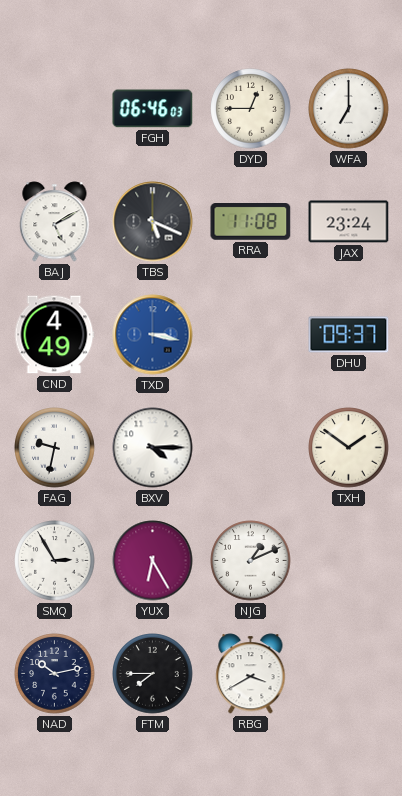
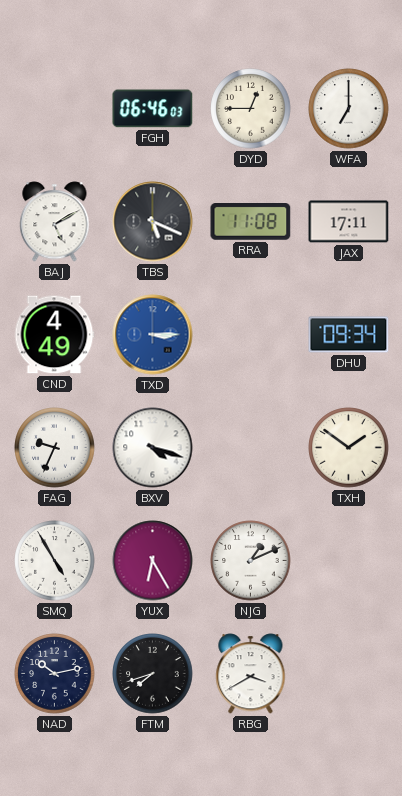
JAX: 23:24 -> 17:11
TXD: 3:17 -> 3:15
DHU: 09:37 -> 09:34
FAG: 9:32 -> 9:34
BXV: 4:15 -> 4:18
SMQ: 2:55 -> 4:55
FTM: 7:45 -> 7:42
